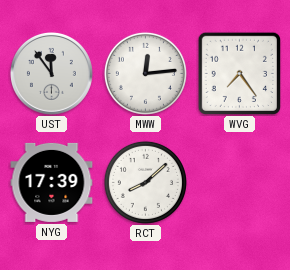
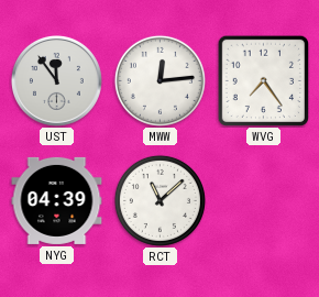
NYG: 17:39 -> 04:39
RCT: 8:08 -> 11:08
